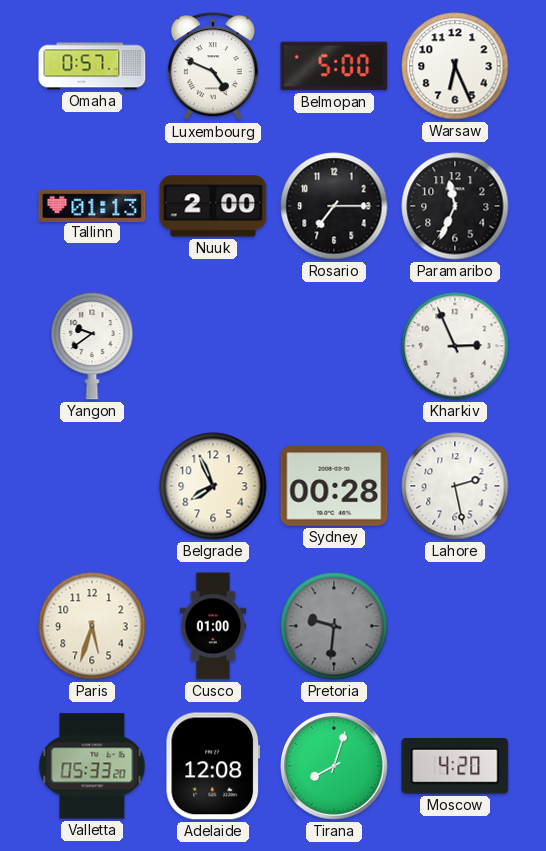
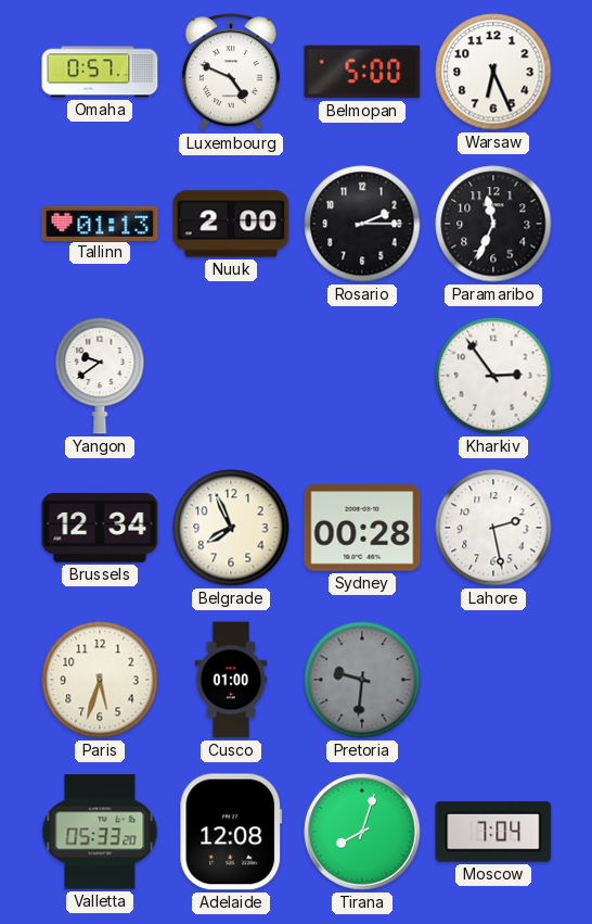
Rosario: 7:15 -> 2:15
Kharkiv: 2:56 -> 2:54
Brussels: none -> 12:34
Moscow: 4:20 -> 7:04
